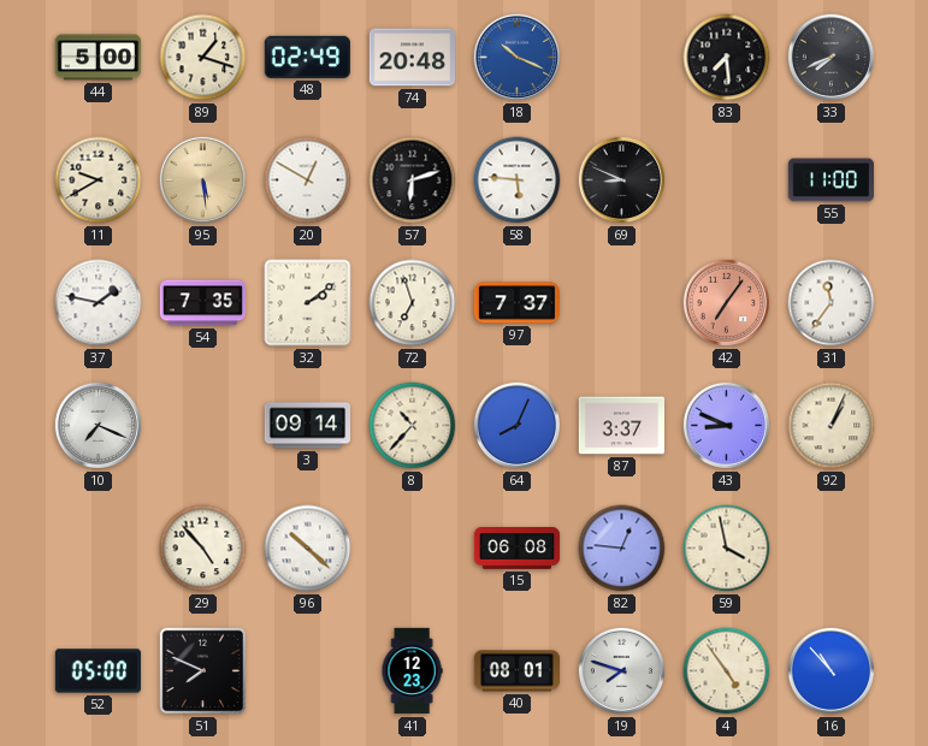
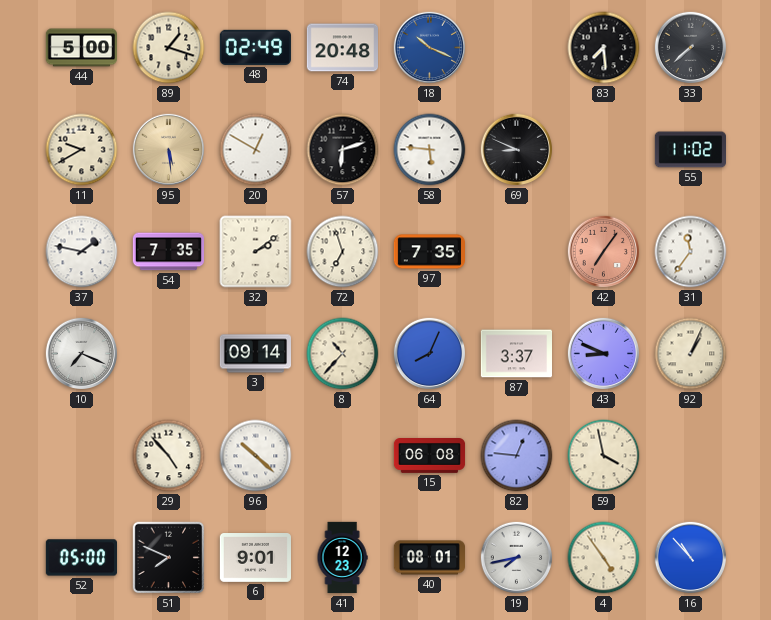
33: 7:41 -> 7:38
55: 11:00 -> 11:02
97: 7:37 -> 7:35
6: none -> 9:01
19: 7:48 -> 7:43
